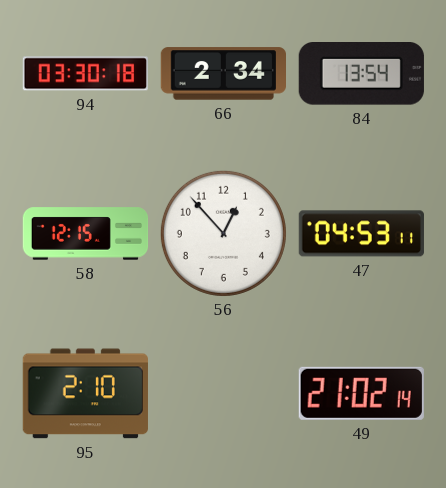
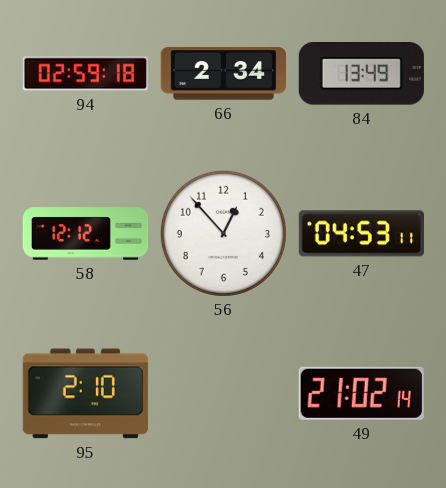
94: 03:30 -> 02:59
84: 13:54 -> 13:49
58: 12:15 -> 12:12
